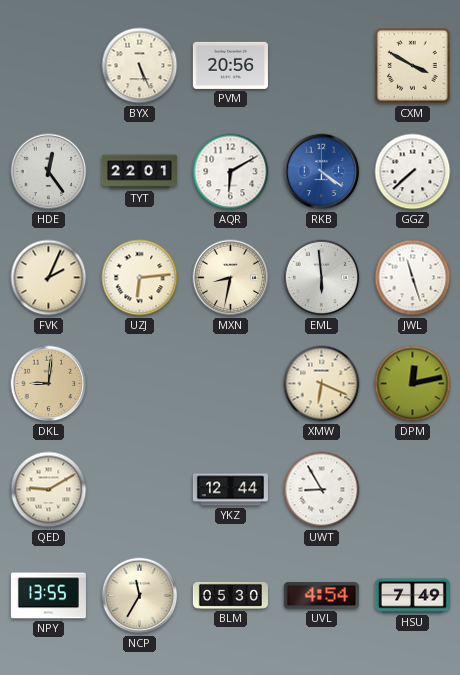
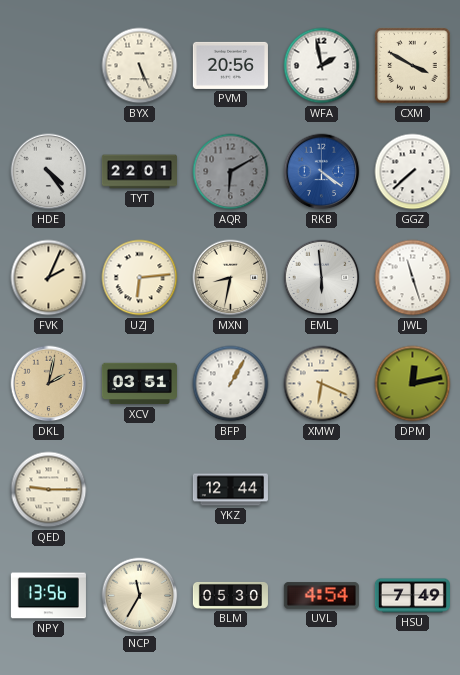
WFA: none -> 1:58
HDE: 12:24 -> 4:24
AQR dial: white -> grey
DKL: 9:01 -> 2:02
XCV: none -> 03:51
BFP: none -> 1:05
QED: 9:10 -> 9:15
UWT: 8:55 -> none
NPY: 13:55 -> 13:56
